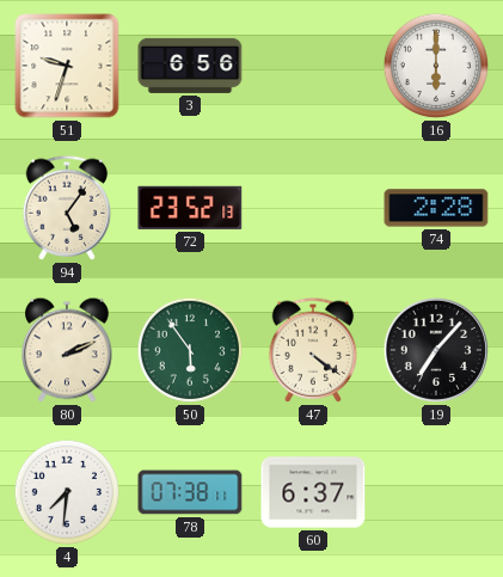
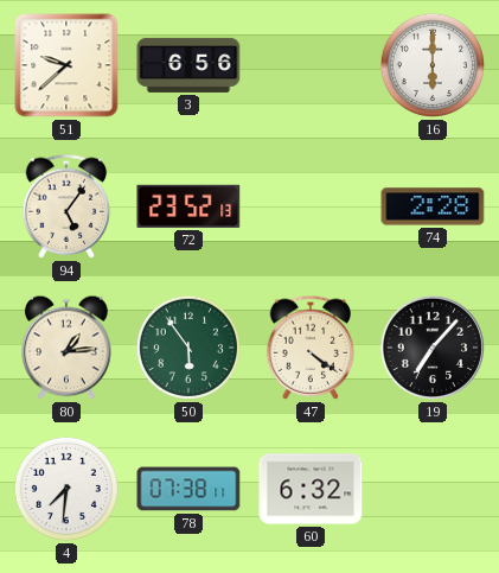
51: 9:33 -> 9:38
80: 2:11 -> 1:14
60: 6:37 -> 6:32
